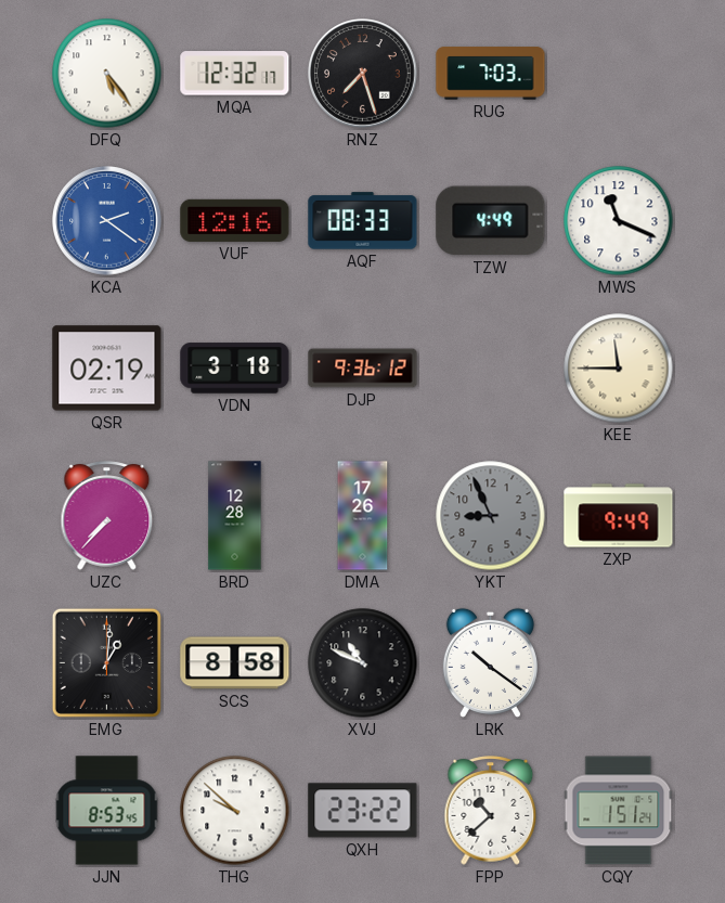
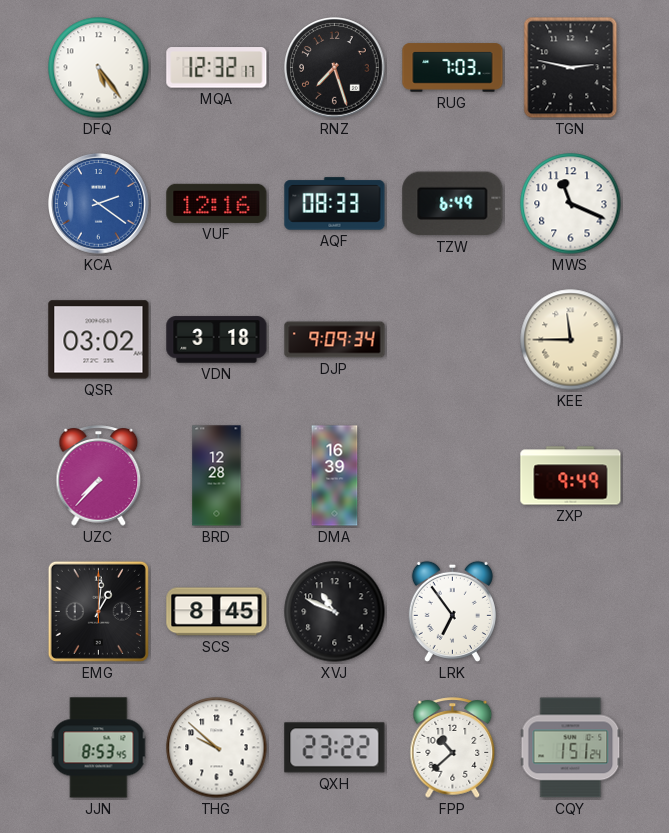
TGN: none -> 2:47
TZW: 4:49 -> 6:49
QSR: 02:19 -> 03:02
DJP: 9:36 -> 9:09
DMA: 17:26 -> 16:39
YKT: 8:56 -> none
SCS: 8:58 -> 8:45
LRK: 10:21 -> 6:54
